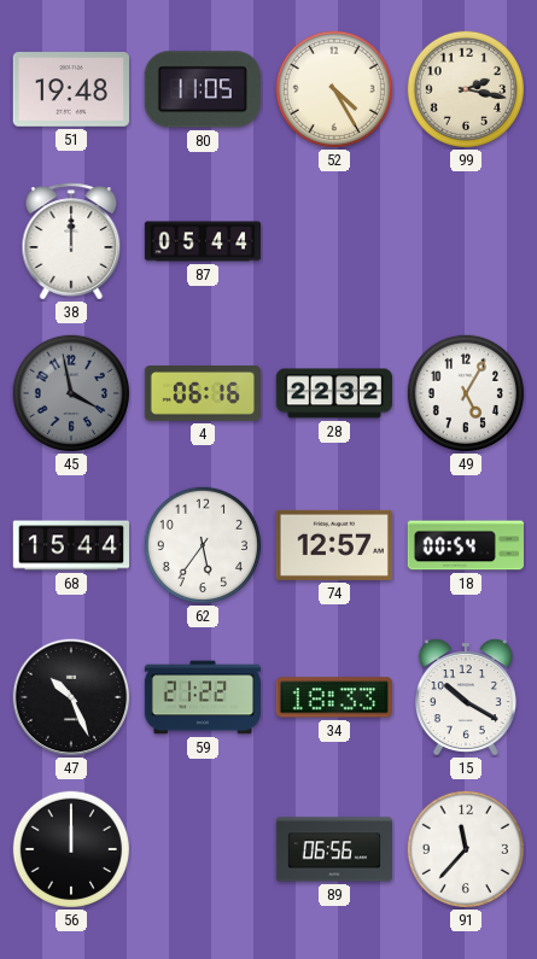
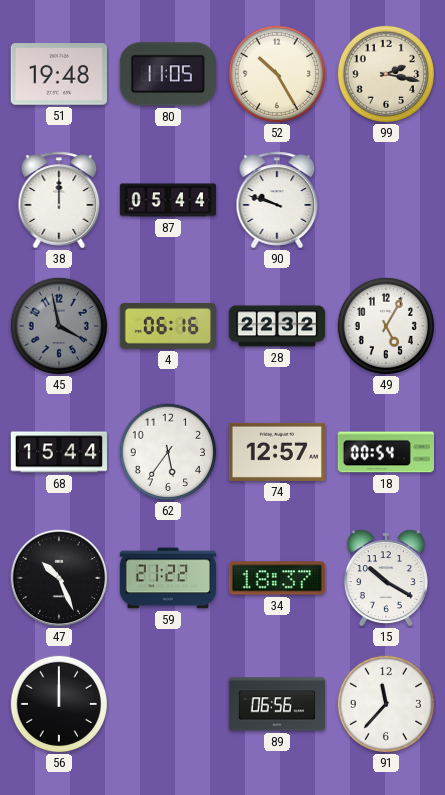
52: 4:25 -> 10:25
90: none -> 9:48
34: 18:33 -> 18:37
